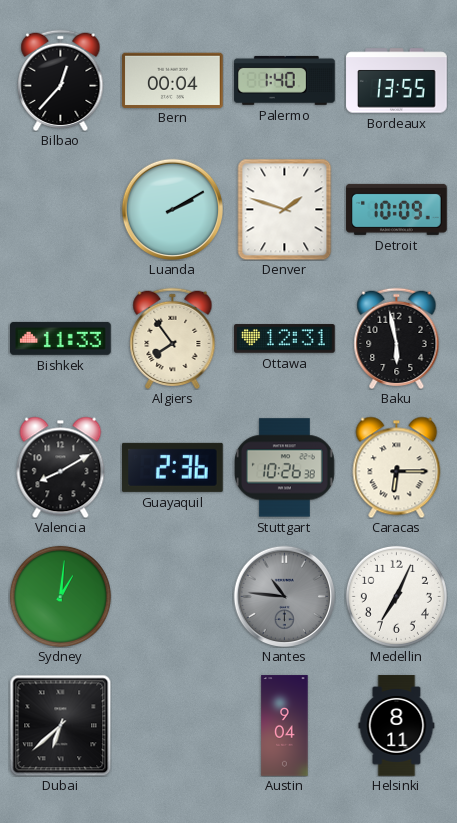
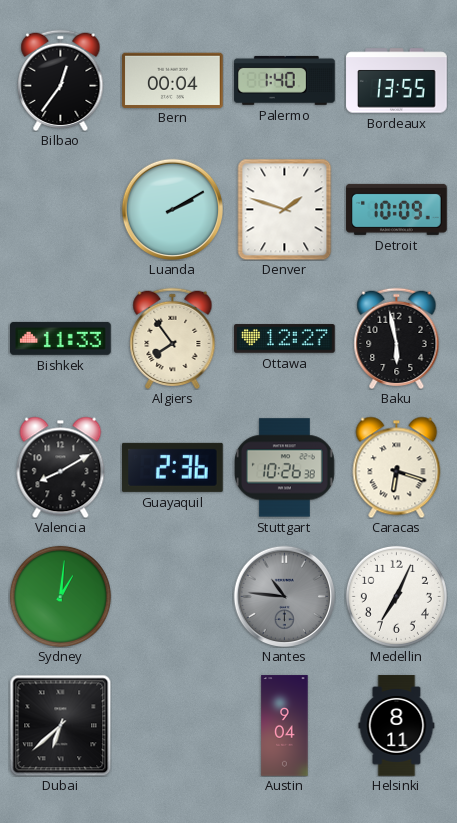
Bilbao: 12:37 -> 12:36
Ottawa: 12:31 -> 12:27
Caracas: 6:15 -> 6:18
